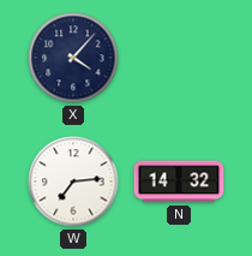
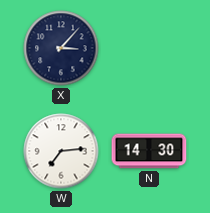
X: 4:07 -> 3:07
N: 14:32 -> 14:30
